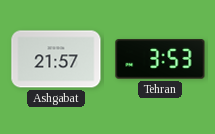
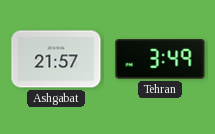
Tehran: 3:53 -> 3:49
